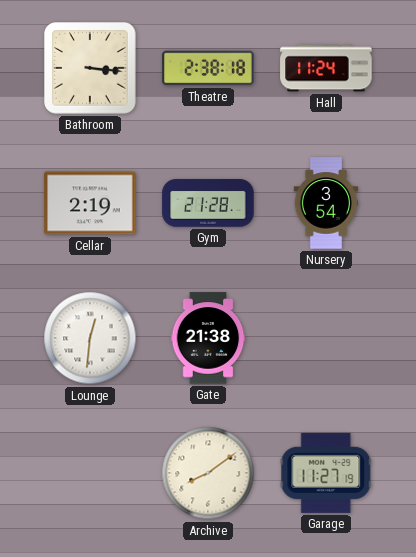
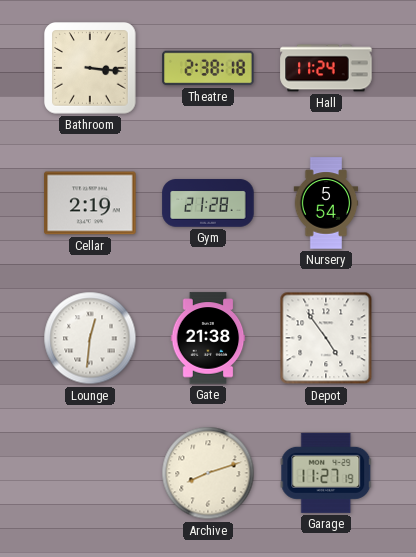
Nursery: 3:54 -> 5:54
Depot: none -> 4:54
Archive: 8:09 -> 8:12
